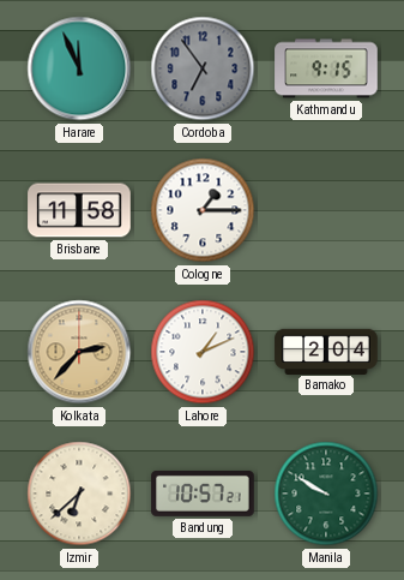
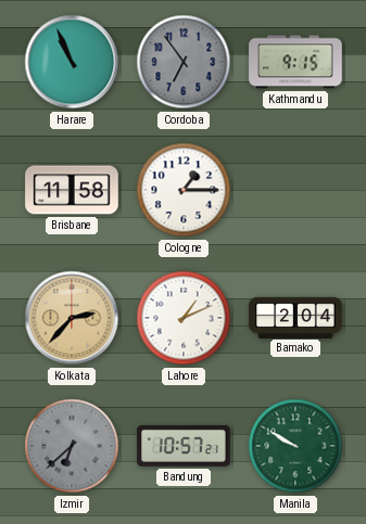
Harare: 11:56 -> 10:56
Izmir dial: cream -> grey
